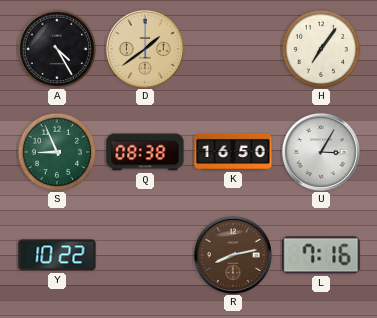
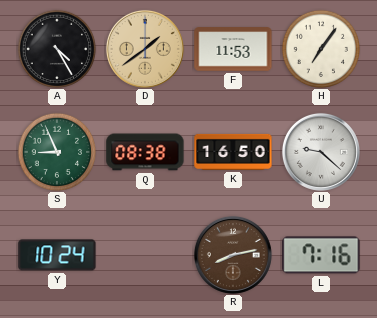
F: none -> 11:53
U: 3:05 -> 9:22
Y: 10:22 -> 10:24
